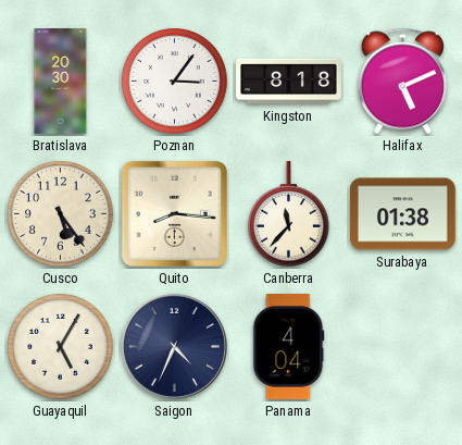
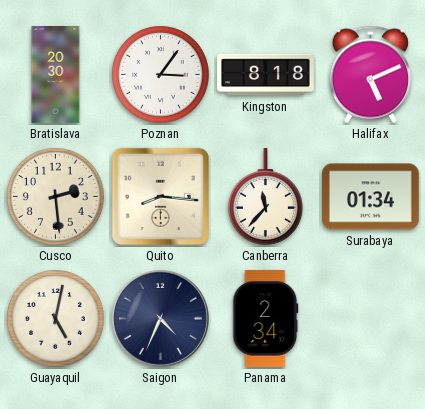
Cusco: 5:24 -> 2:29
Surabaya: 01:38 -> 01:34
Guayaquil: 5:05 -> 5:02
Panama: 4:04 -> 2:34
